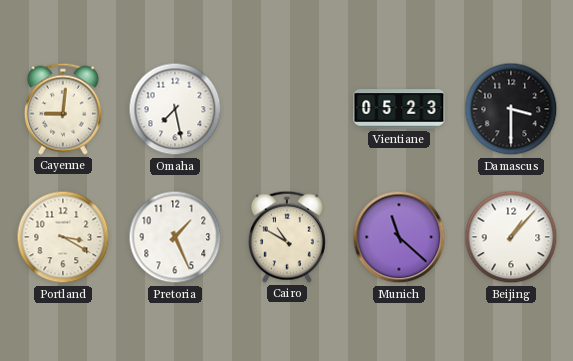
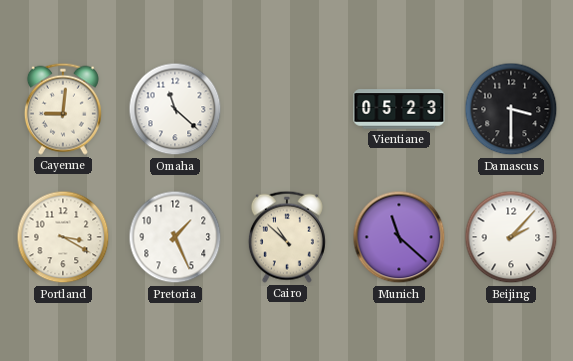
Omaha: 7:28 -> 11:22
Cairo: 10:50 -> 10:52
Beijing: 1:07 -> 2:07
